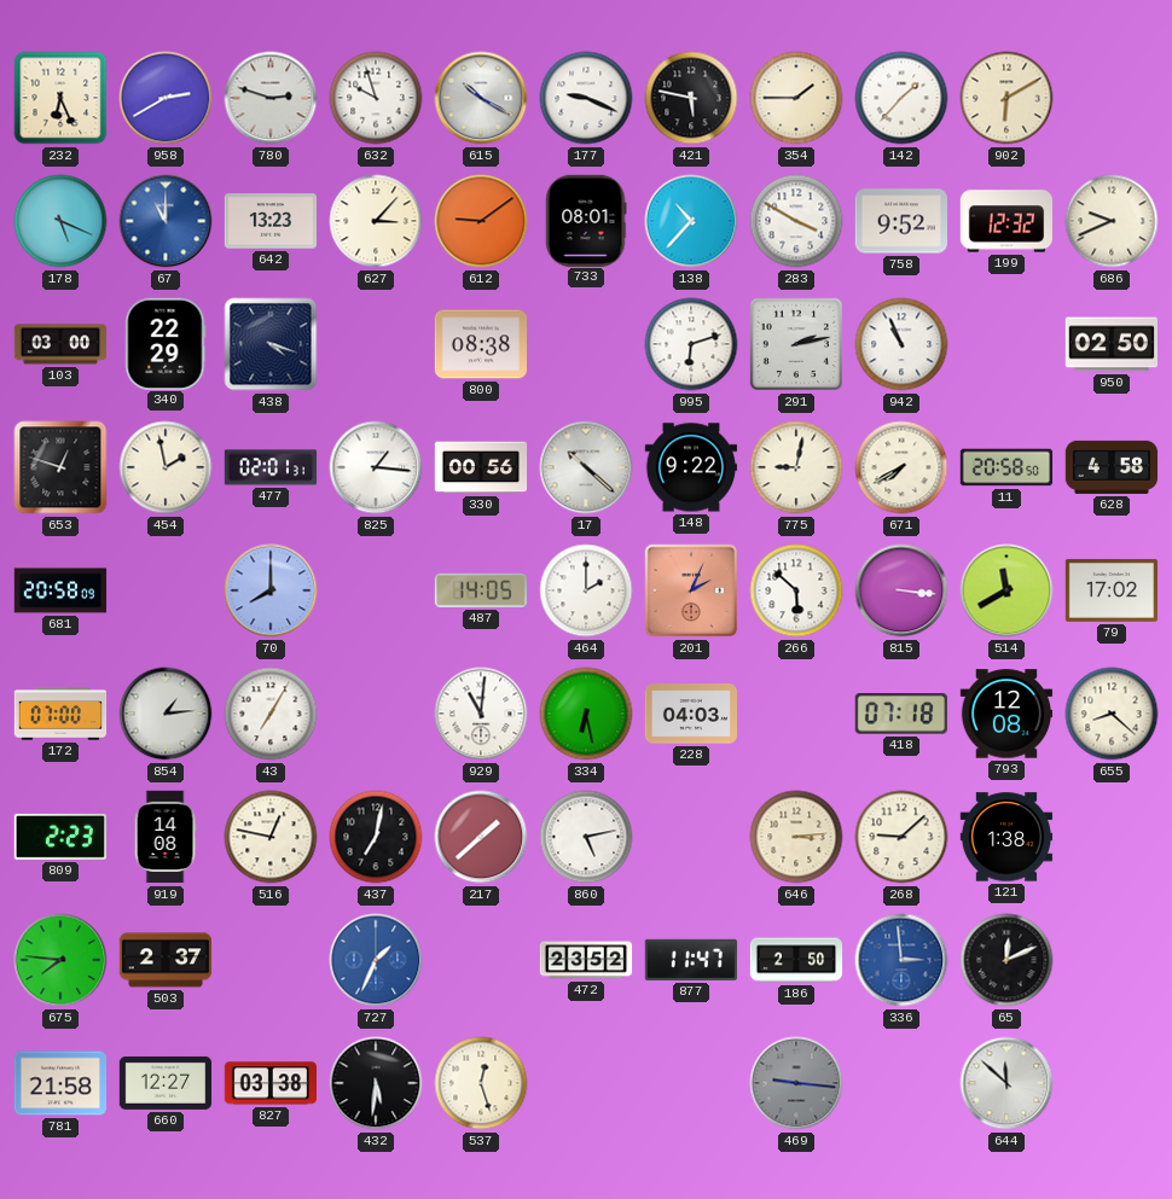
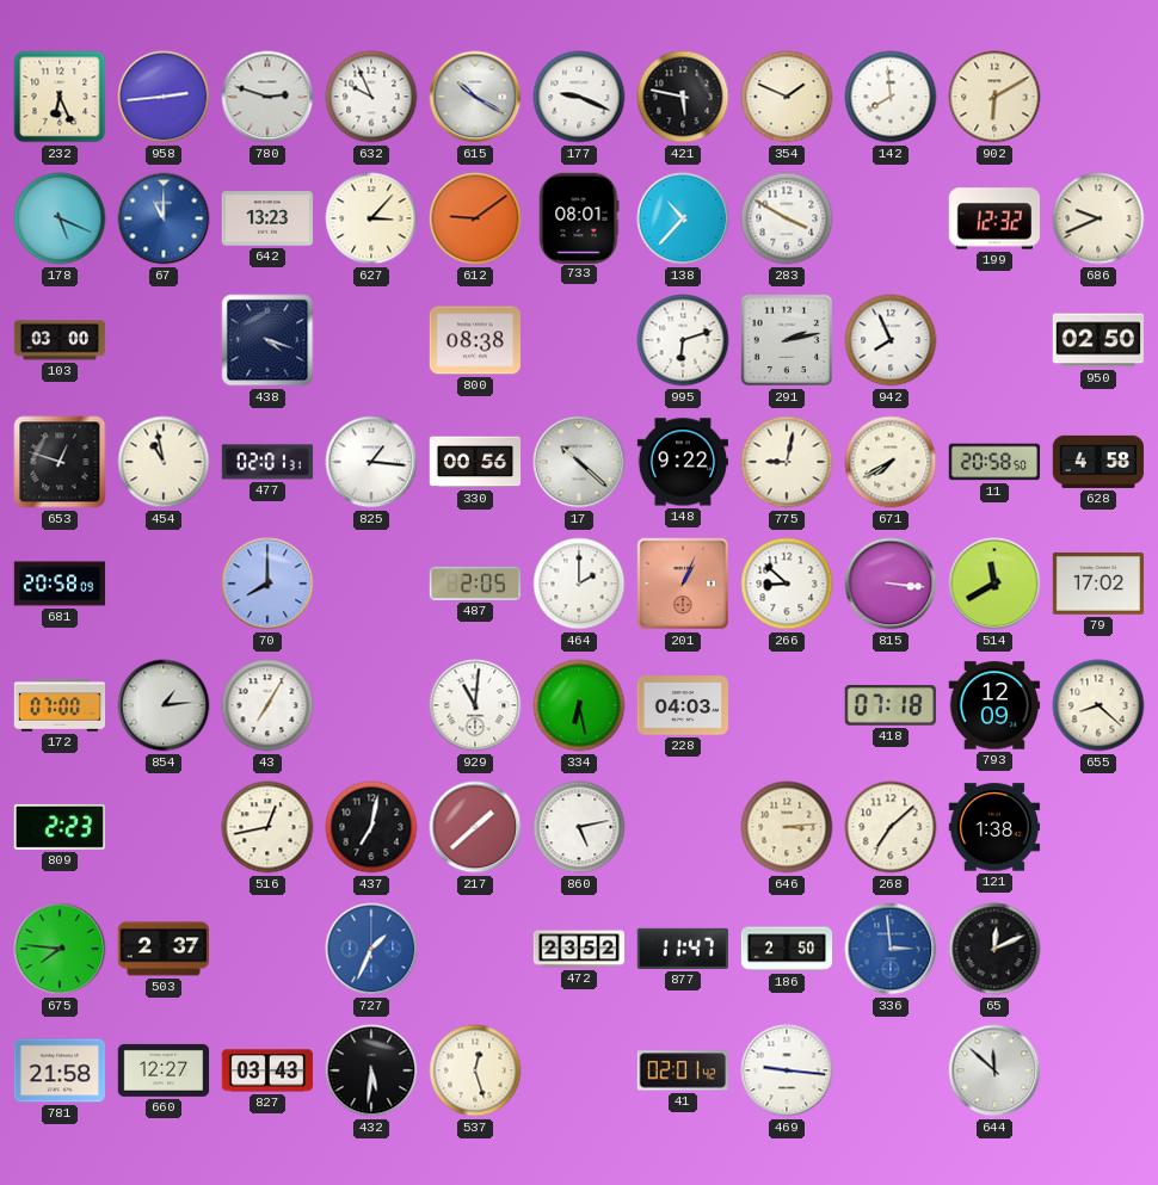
958: 2:40 -> 2:44
632: 9:57 -> 9:56
354: 1:45 -> 1:49
142: 1:37 -> 7:59
758: 9:52 -> none
340: 22:29 -> none
942: 10:56 -> 7:56
454: 1:58 -> 10:58
487: 14:05 -> 2:05
201: 2:04 -> 1:04
266: 5:52 -> 8:52
793: 12:08 -> 12:09
919: 14:08 -> none
516: 12:47 -> 12:43
268: 9:08 -> 7:08
827: 03:38 -> 03:43
41: none -> 02:01
469 dial: grey -> white
